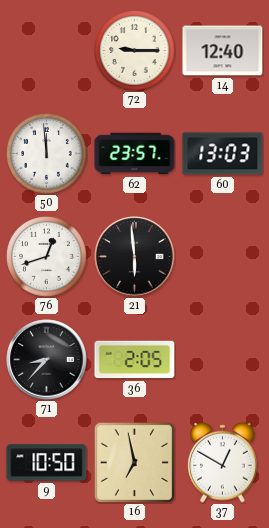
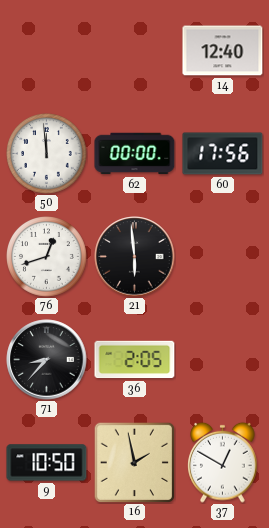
72: 9:15 -> none
62: 23:57 -> 00:00
60: 13:03 -> 17:56
16: 6:58 -> 1:58
